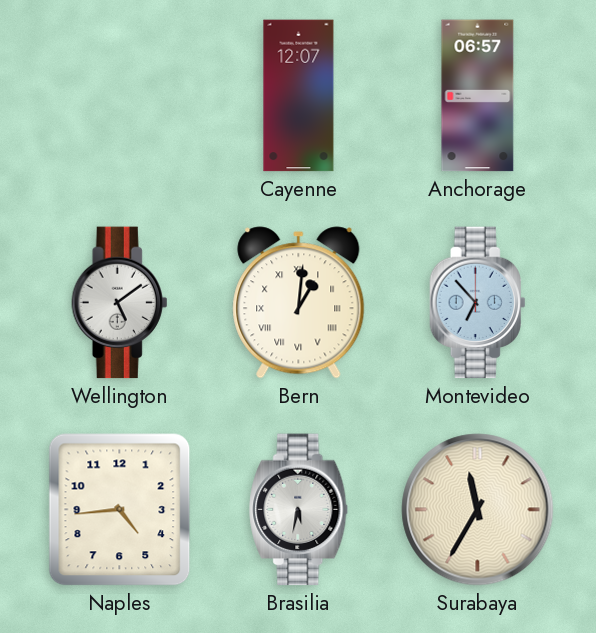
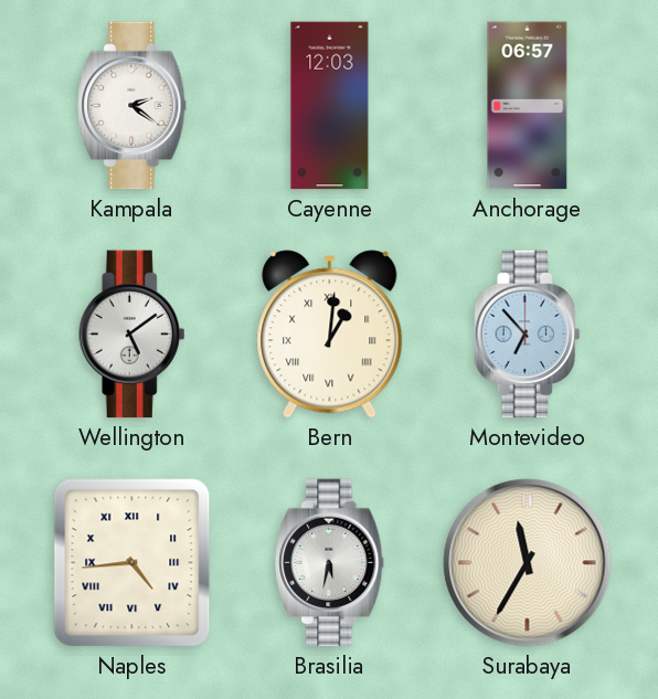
Kampala: none -> 2:21
Cayenne: 12:07 -> 12:03
Naples numerals: Arabic -> Roman
